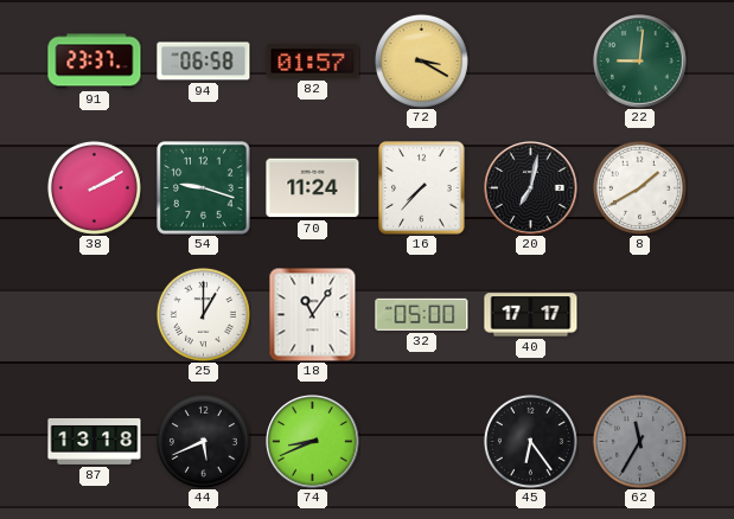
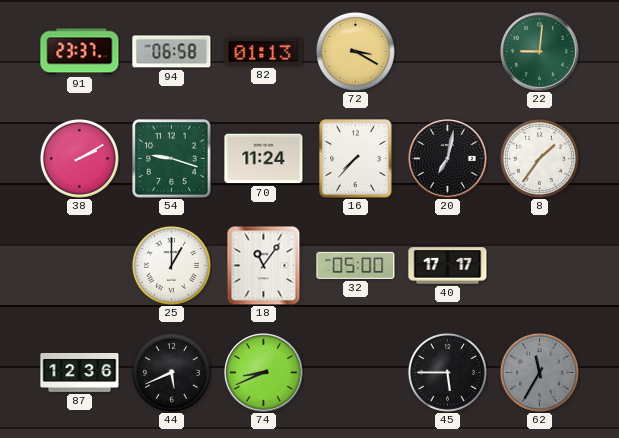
82: 01:57 -> 01:13
8: 1:40 -> 1:36
87: 13:18 -> 12:36
45: 6:24 -> 5:45
